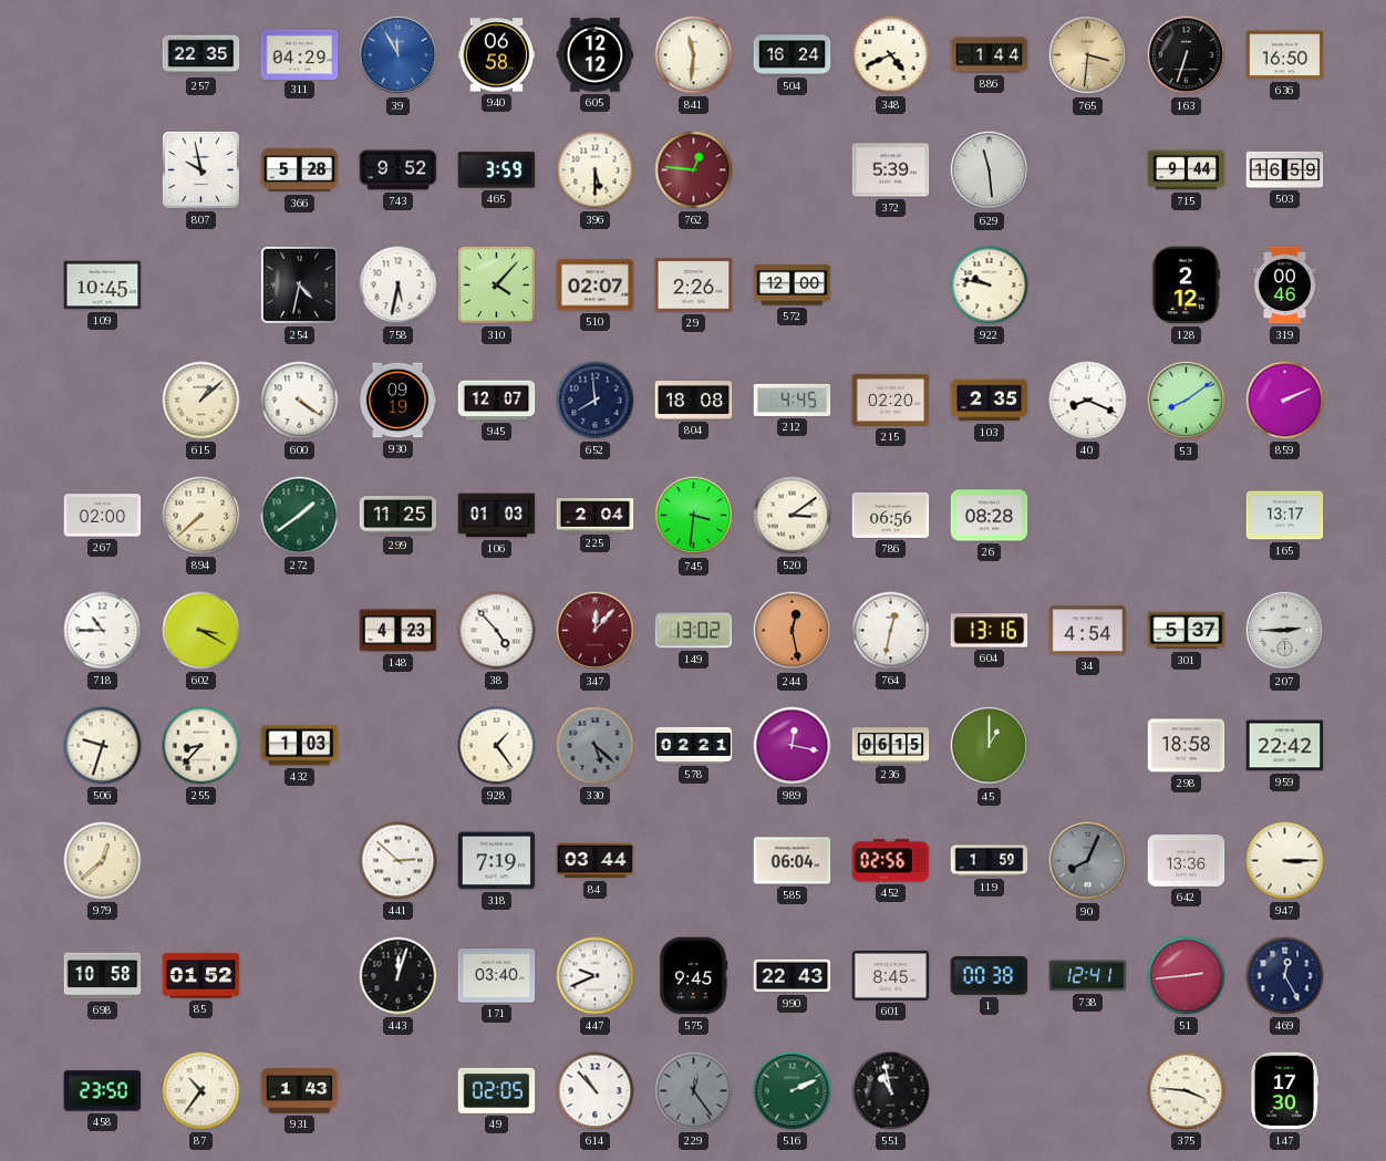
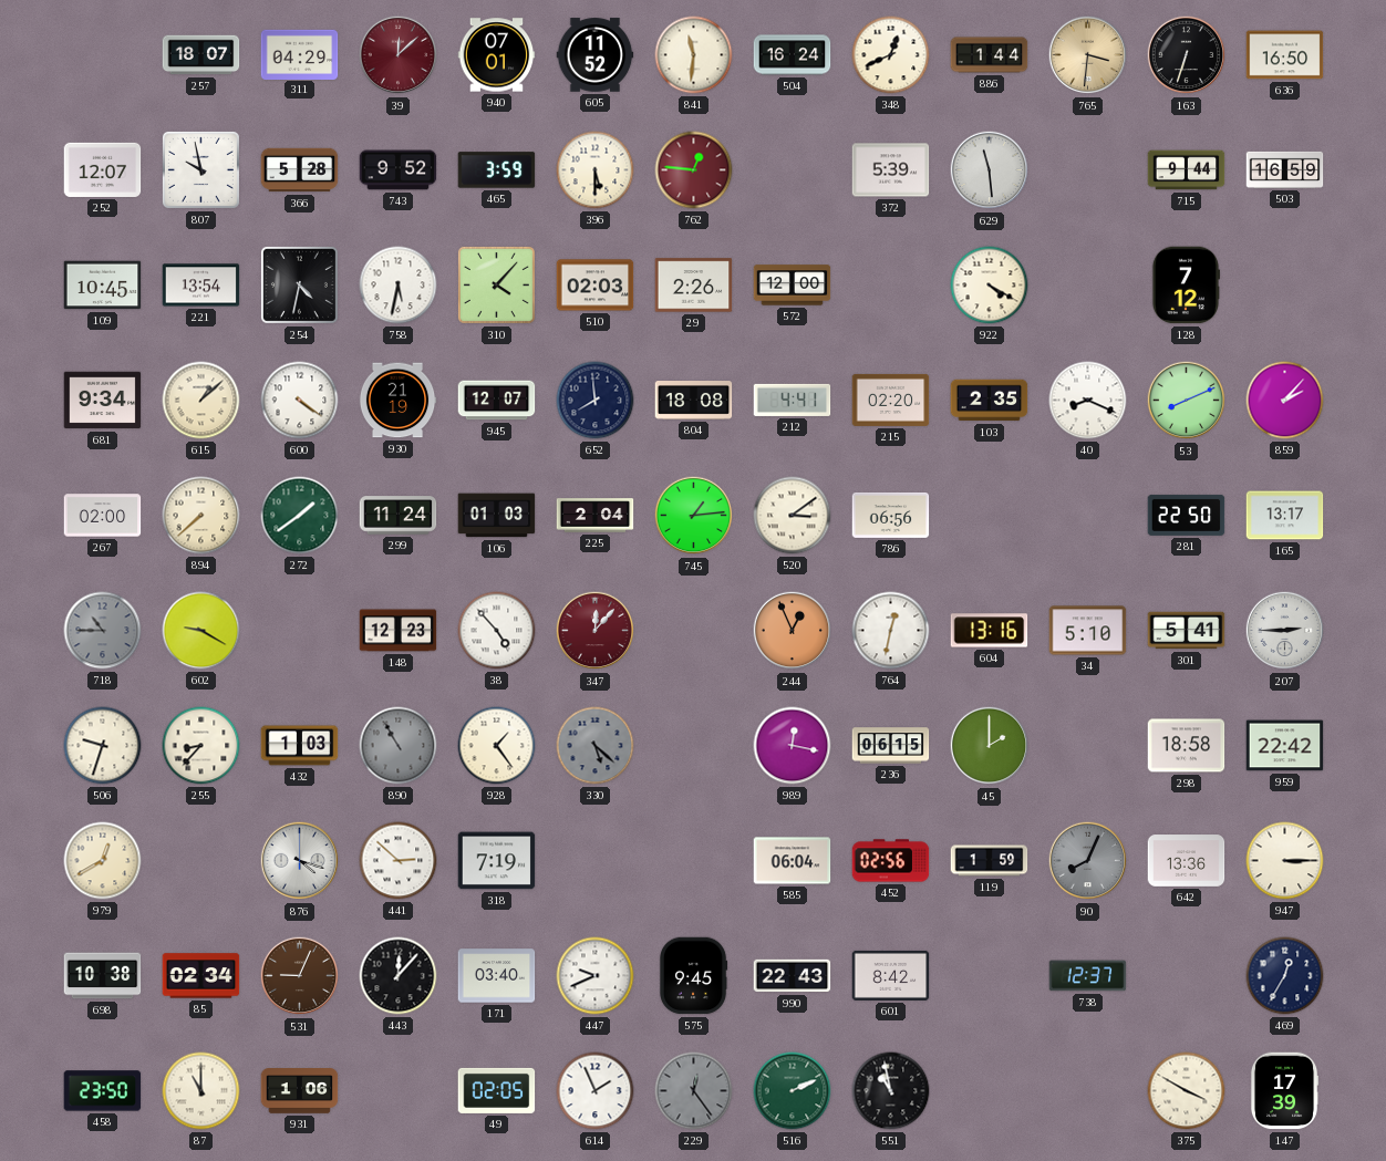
257: 22:35 -> 18:07
39: 11:55 -> 12:08
39 dial: blue -> burgundy
940: 06:58 -> 07:01
605: 12:12 -> 11:52
348: 4:41 -> 12:41
252: none -> 12:07
221: none -> 13:54
510: 02:07 -> 02:03
922: 9:47 -> 4:20
128: 2:12 -> 7:12
319: 00:46 -> none
681: none -> 9:34
930: 09:19 -> 21:19
212: 4:45 -> 4:41
53: 8:09 -> 8:11
859: 2:11 -> 2:07
299: 11:25 -> 11:24
745: 3:31 -> 1:14
26: 08:28 -> none
281: none -> 22:50
718 dial: white -> grey
602: 3:20 -> 9:20
148: 4:23 -> 12:23
149: 13:02 -> none
244: 12:28 -> 12:56
34: 4:54 -> 5:10
301: 5:37 -> 5:41
890: none -> 10:55
578: 02:21 -> none
45: 1:00 -> 2:00
979: 12:38 -> 12:40
876: none -> 4:18
84: 03:44 -> none
698: 10:58 -> 10:38
85: 01:52 -> 02:34
531: none -> 9:04
443: 12:03 -> 12:07
601: 8:45 -> 8:42
1: 00:38 -> none
738: 12:41 -> 12:37
51: 2:44 -> none
469: 12:25 -> 12:35
87: 10:36 -> 11:00
931: 1:43 -> 1:06
614: 10:53 -> 1:56
375: 3:46 -> 3:50
147: 17:30 -> 17:39
